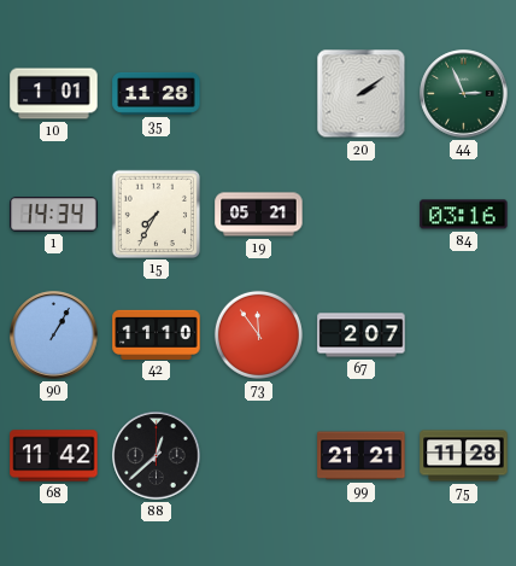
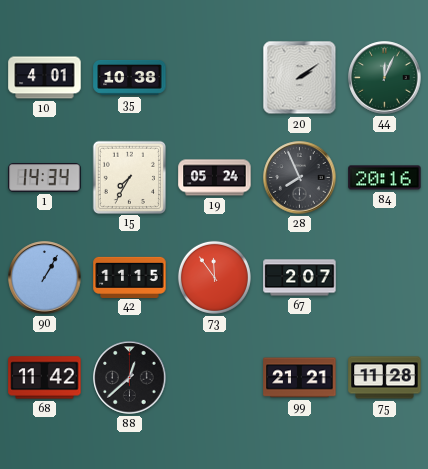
10: 1:01 -> 4:01
35: 11:28 -> 10:38
44: 2:56 -> 12:04
19: 05:21 -> 05:24
28: none -> 7:56
84: 03:16 -> 20:16
42: 11:10 -> 11:15
